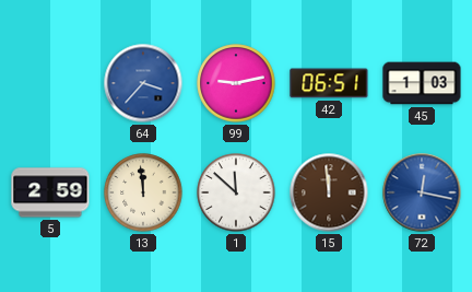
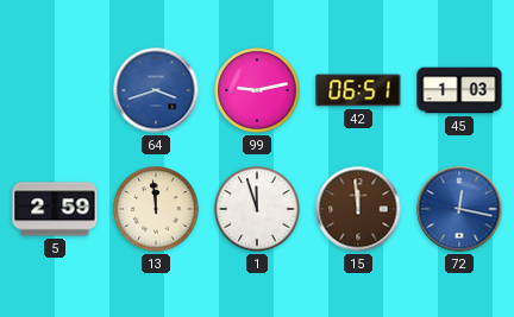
64: 3:37 -> 3:42
1: 11:52 -> 11:57
